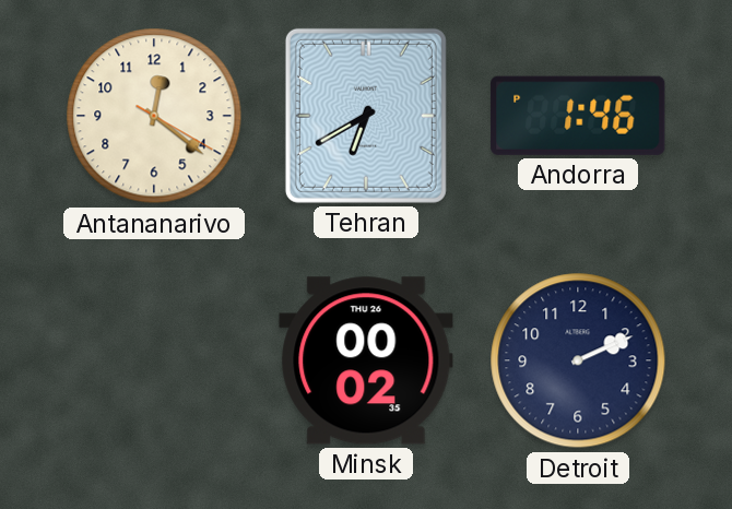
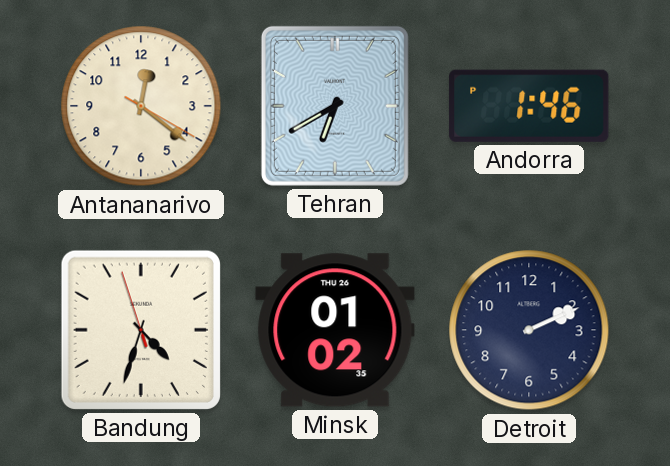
Bandung: none -> 4:32
Minsk: 00:02 -> 01:02
